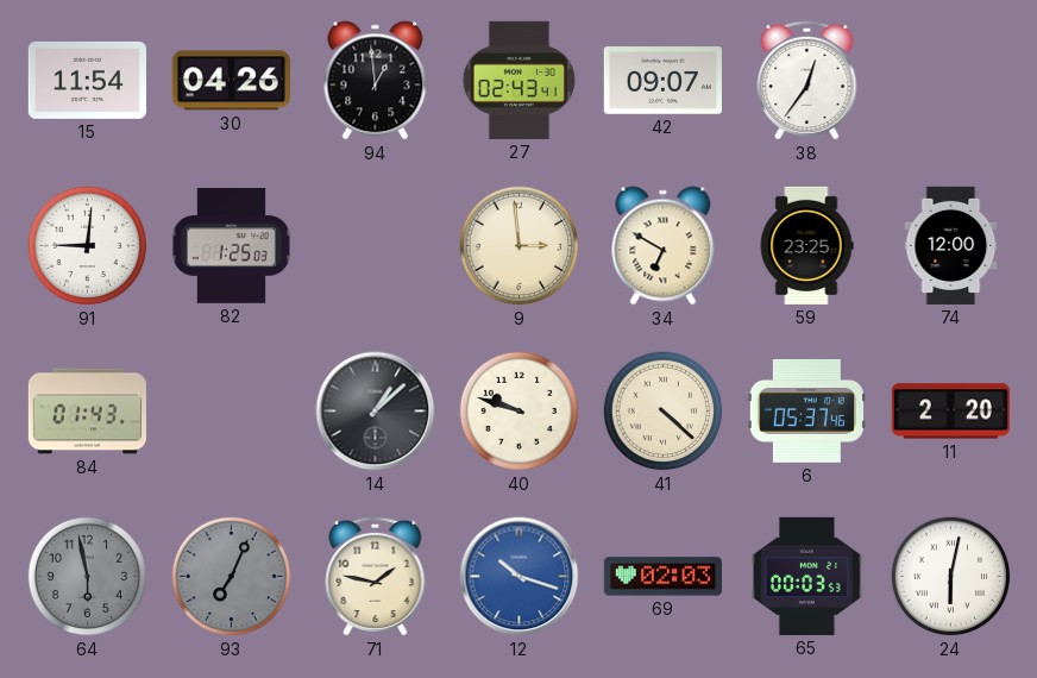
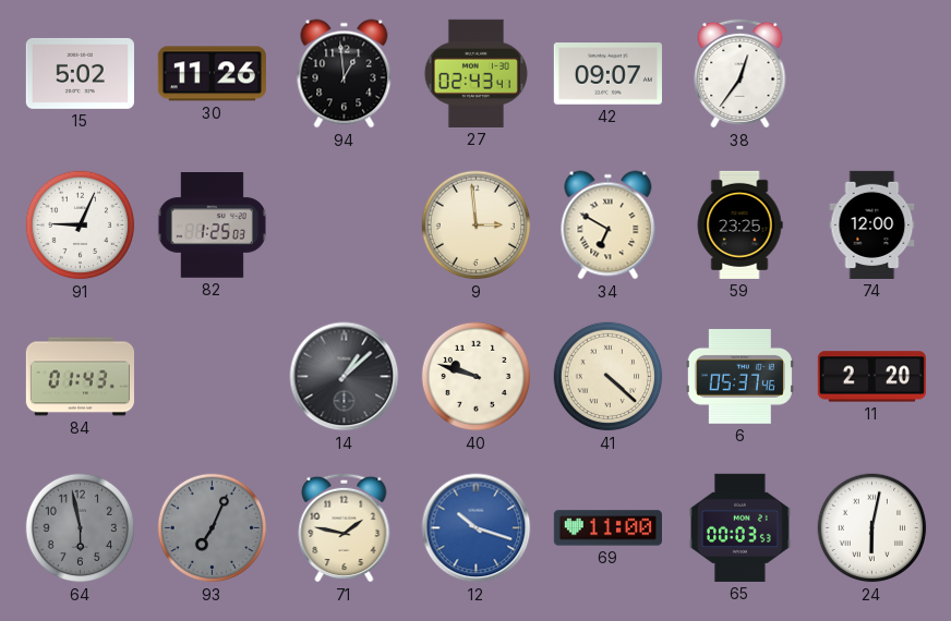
15: 11:54 -> 5:02
30: 04:26 -> 11:26
91: 9:01 -> 9:04
69: 02:03 -> 11:00
